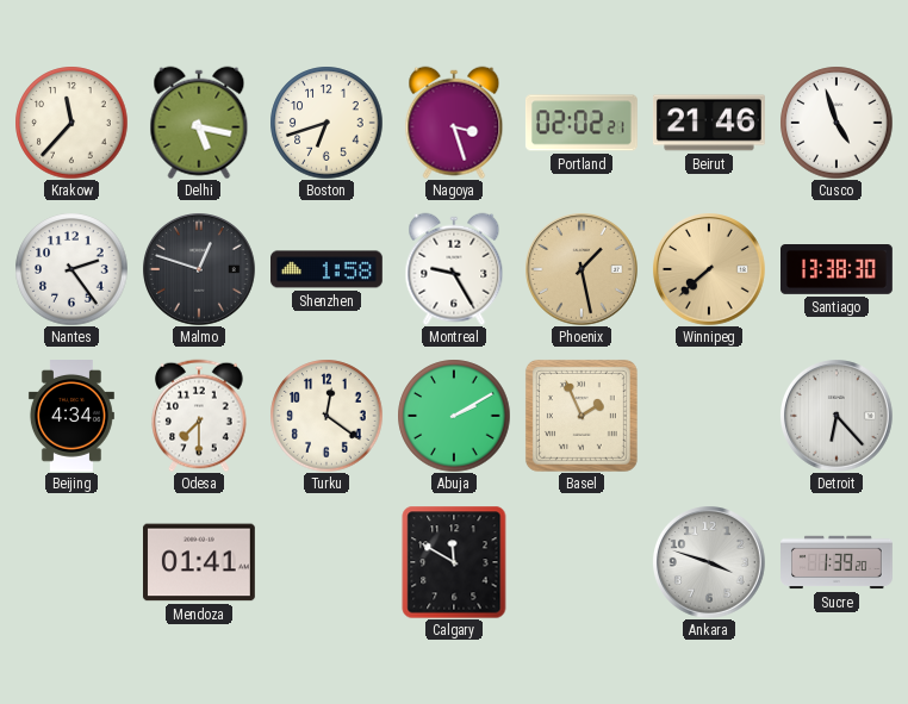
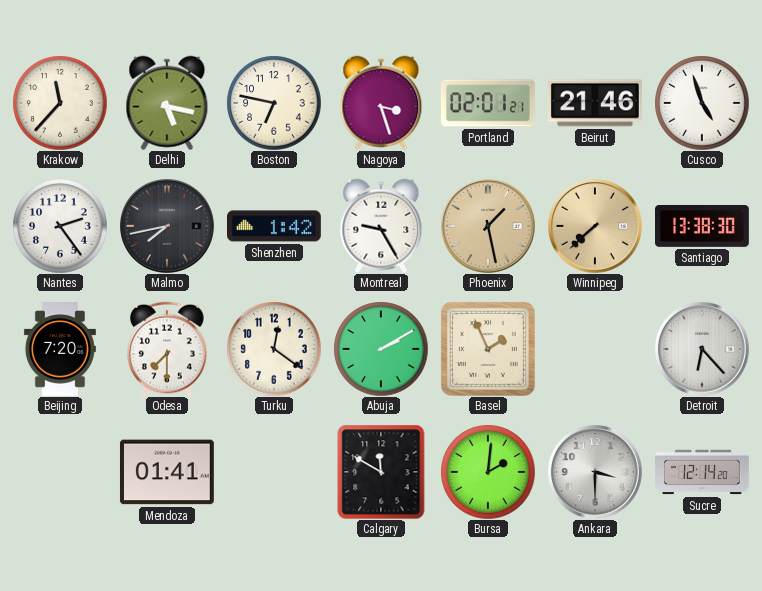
Boston: 6:42 -> 6:47
Portland: 02:02 -> 02:01
Malmo: 12:48 -> 7:43
Shenzhen: 1:58 -> 1:42
Beijing: 4:34 -> 7:20
Bursa: none -> 2:01
Ankara: 3:48 -> 3:30
Sucre: 1:39 -> 12:14
